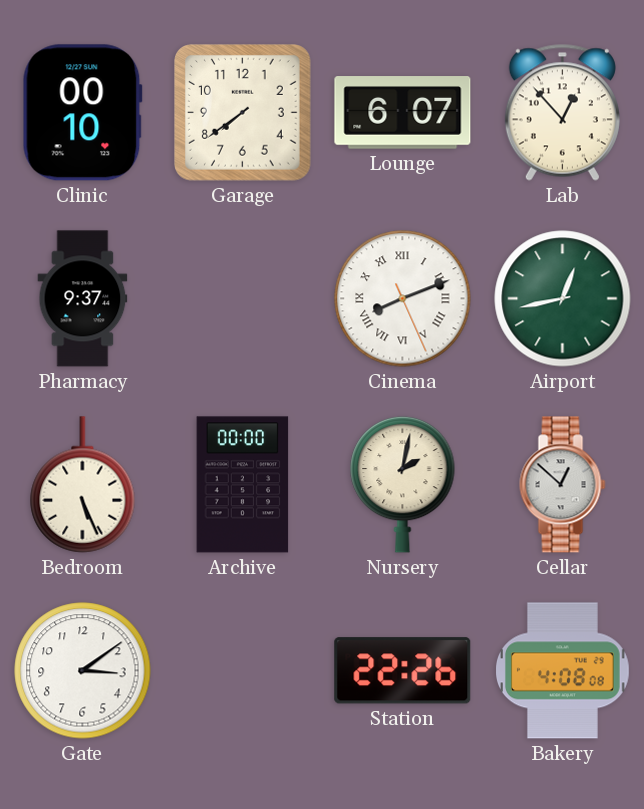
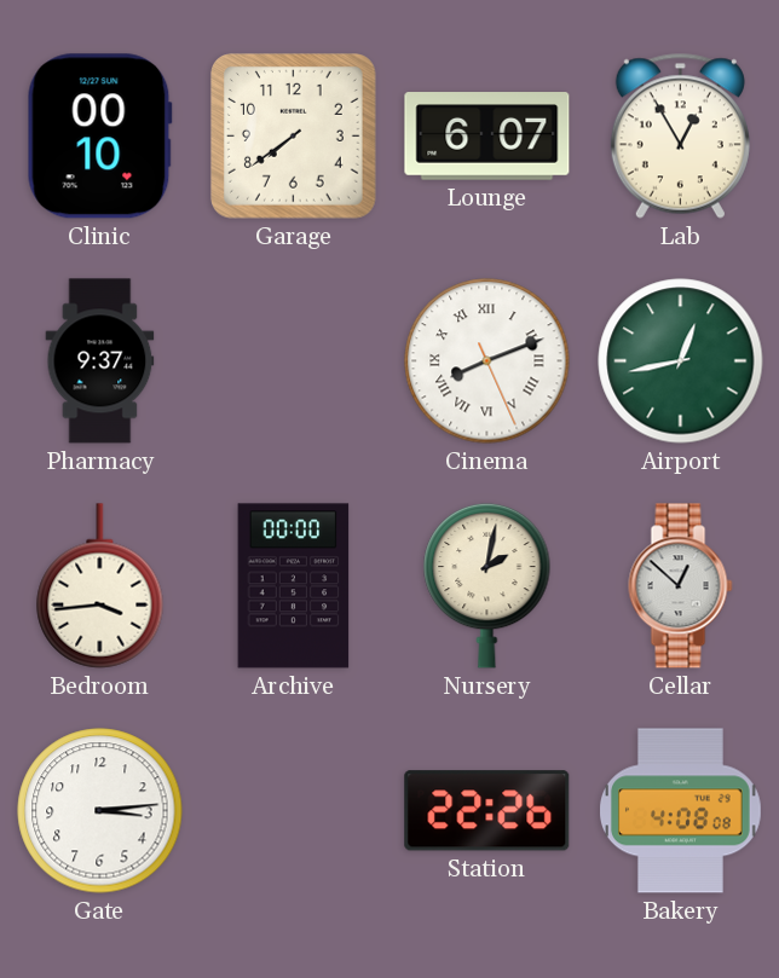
Lab: 12:53 -> 12:55
Bedroom: 5:26 -> 3:44
Gate: 3:09 -> 3:14
